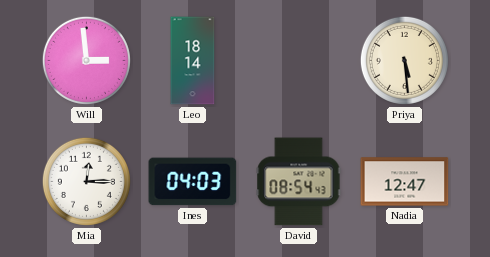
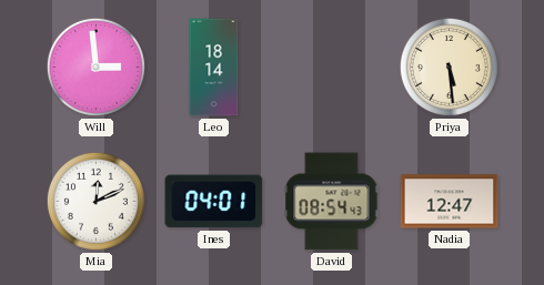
Mia: 12:15 -> 12:11
Ines: 04:03 -> 04:01
